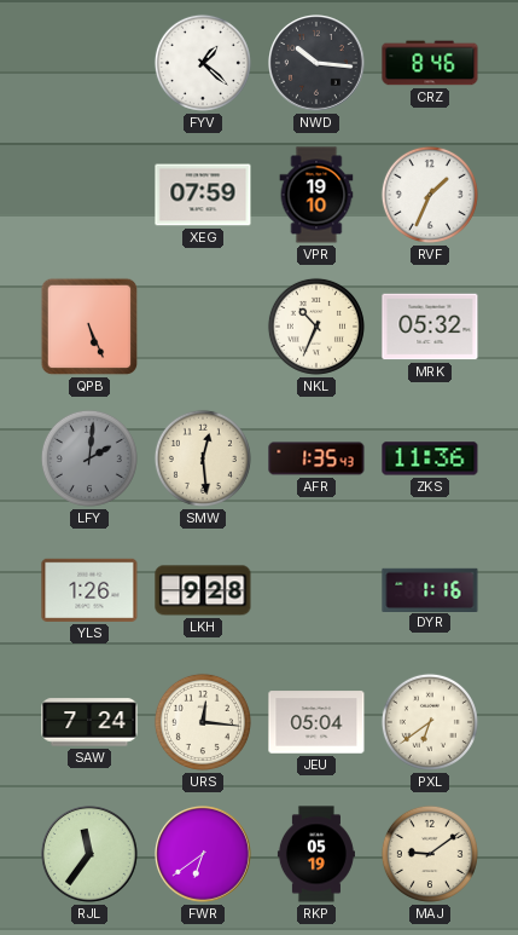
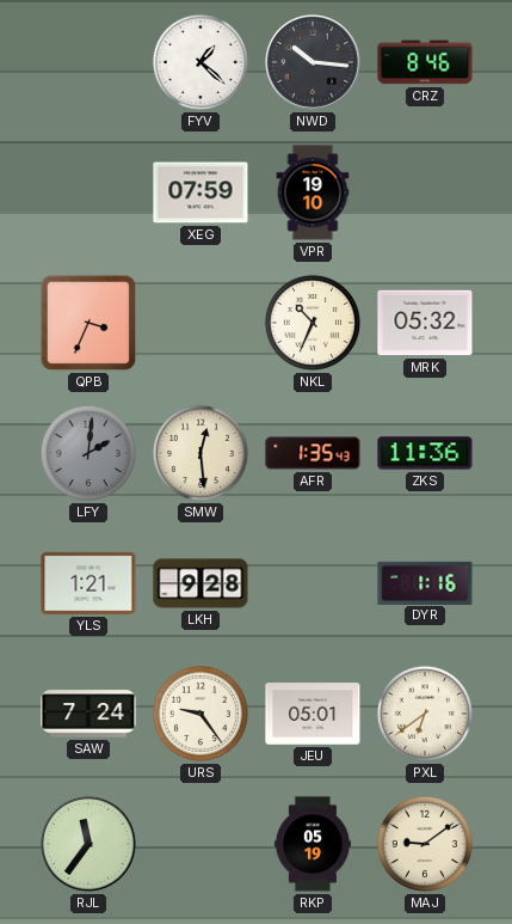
RVF: 1:34 -> none
QPB: 5:26 -> 3:34
YLS: 1:26 -> 1:21
URS: 12:16 -> 9:24
JEU: 05:04 -> 05:01
FWR: 6:39 -> none
